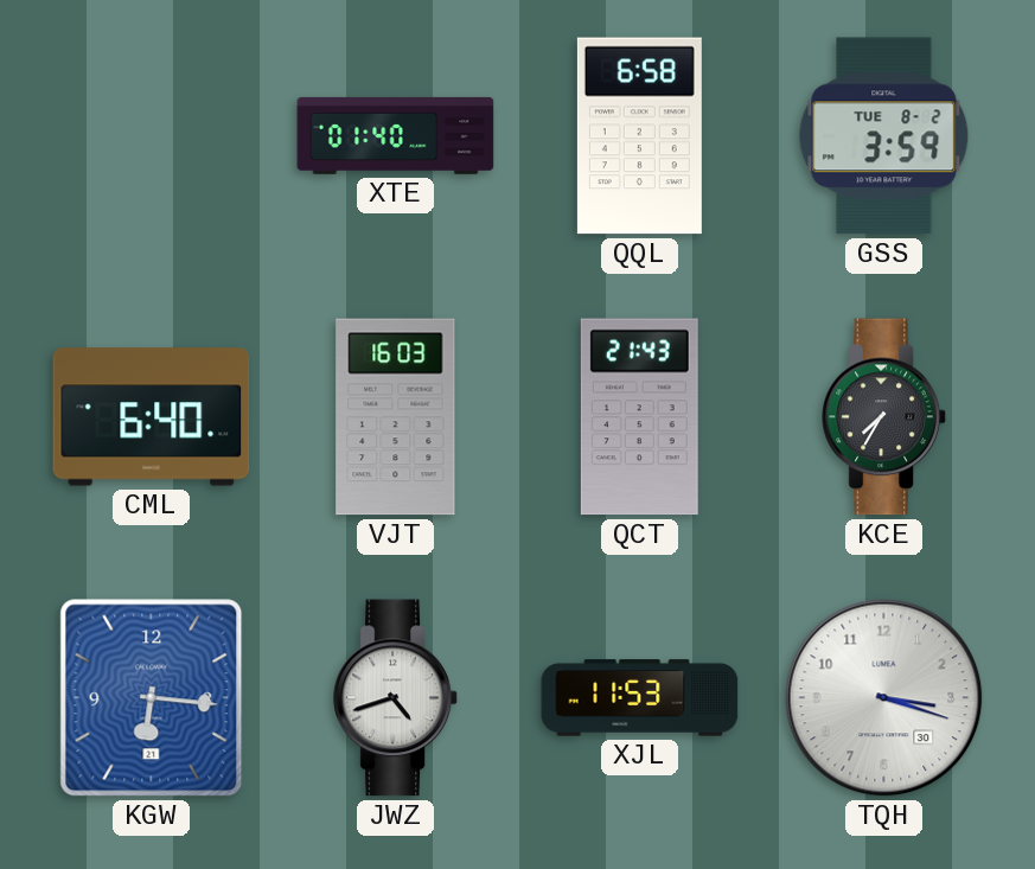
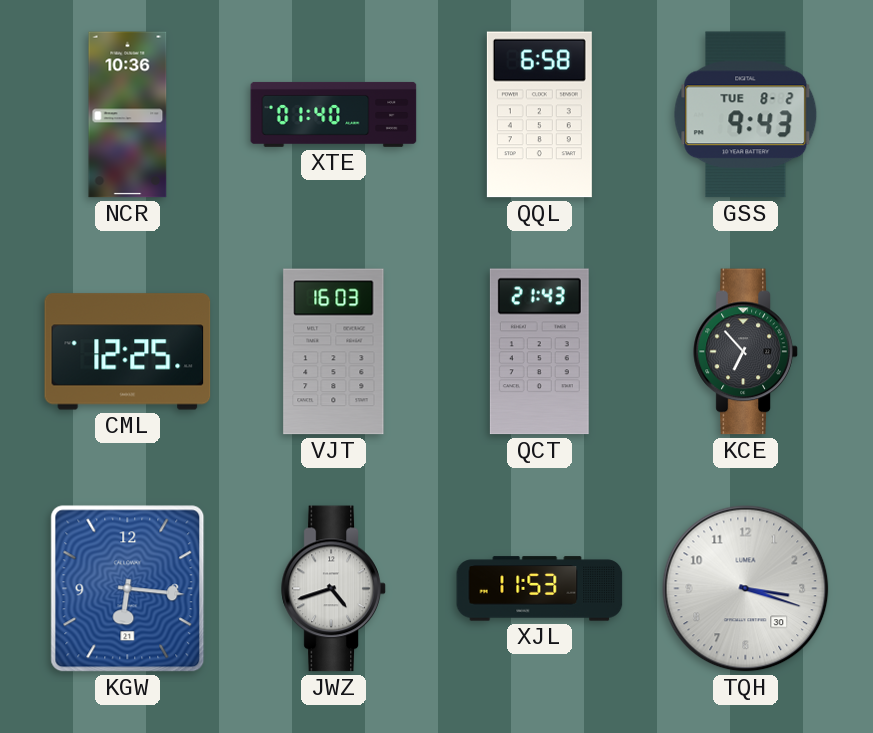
NCR: none -> 10:36
GSS: 3:59 -> 9:43
CML: 6:40 -> 12:25
KCE: 7:35 -> 6:53
